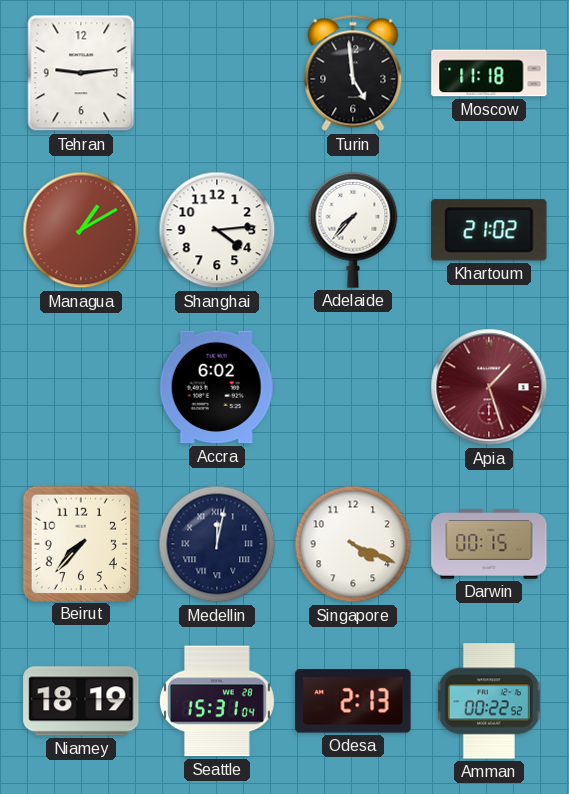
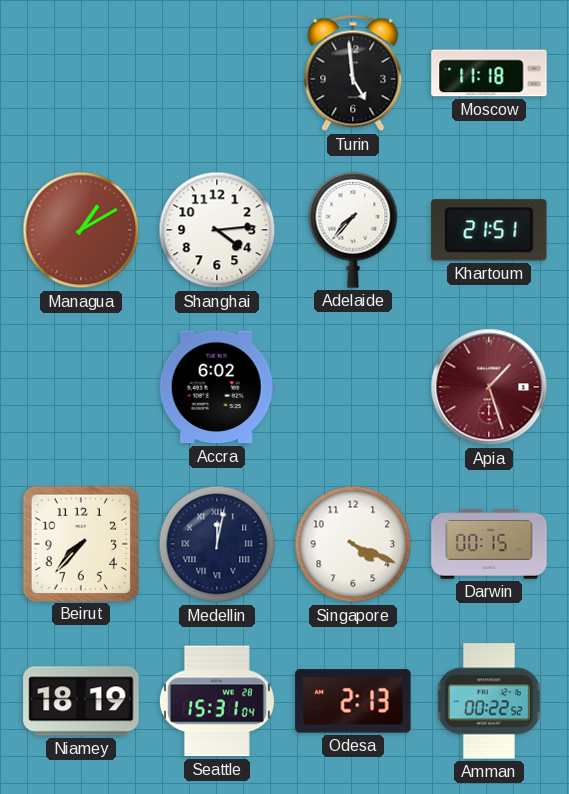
Tehran: 9:14 -> none
Khartoum: 21:02 -> 21:51
